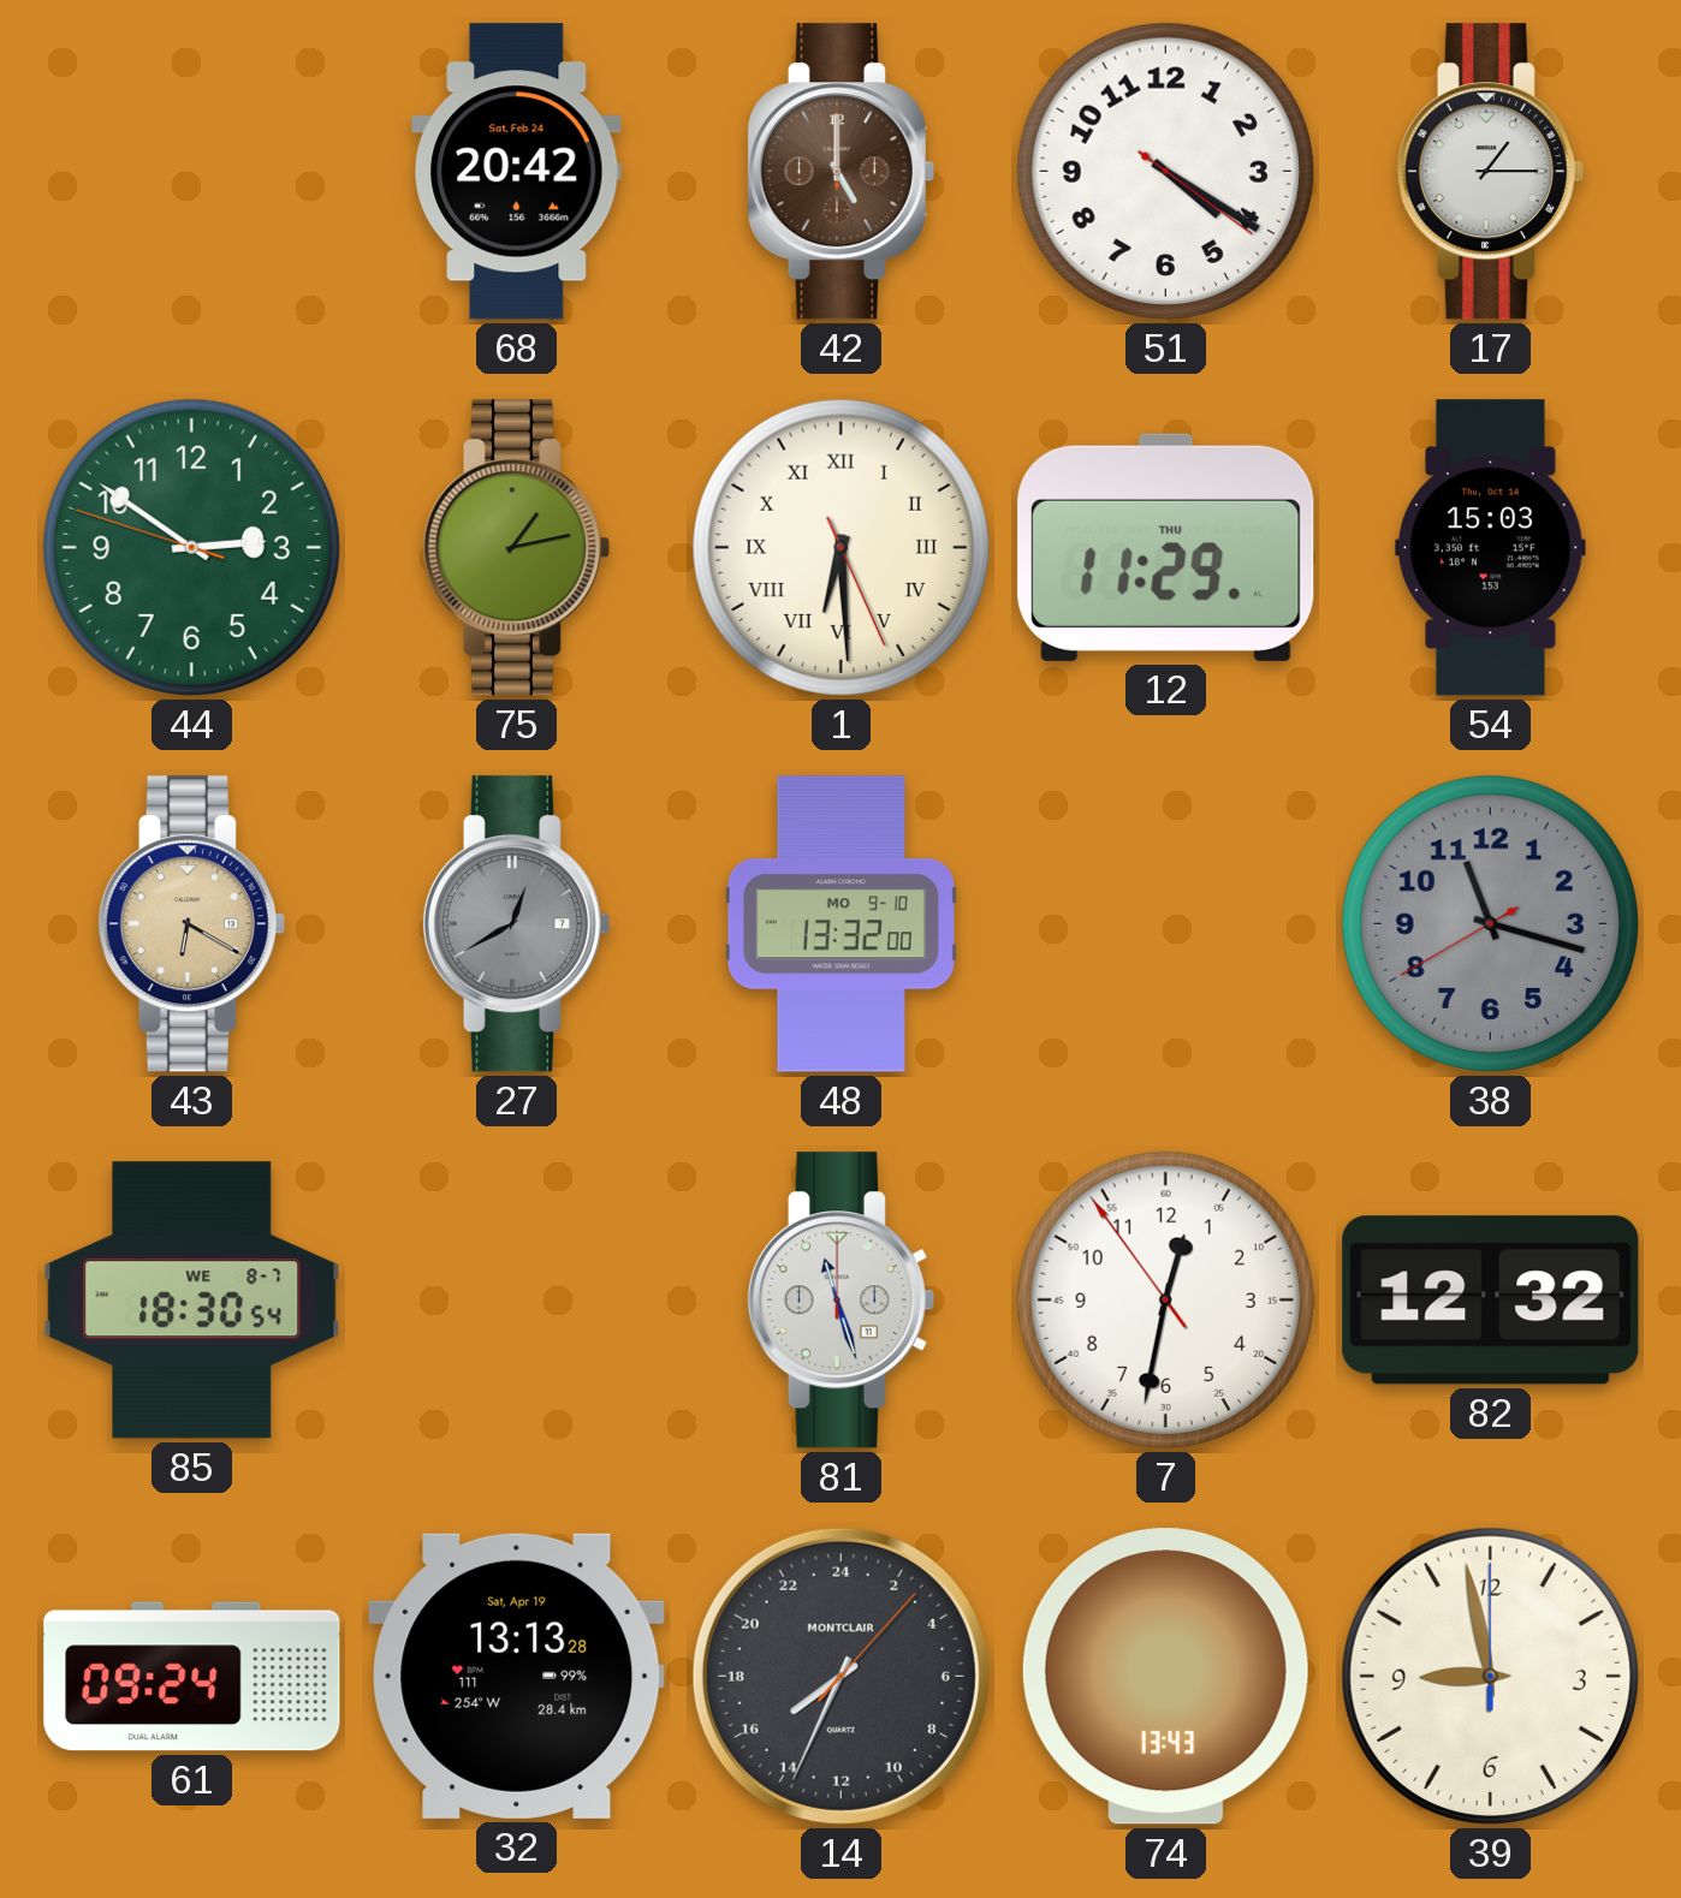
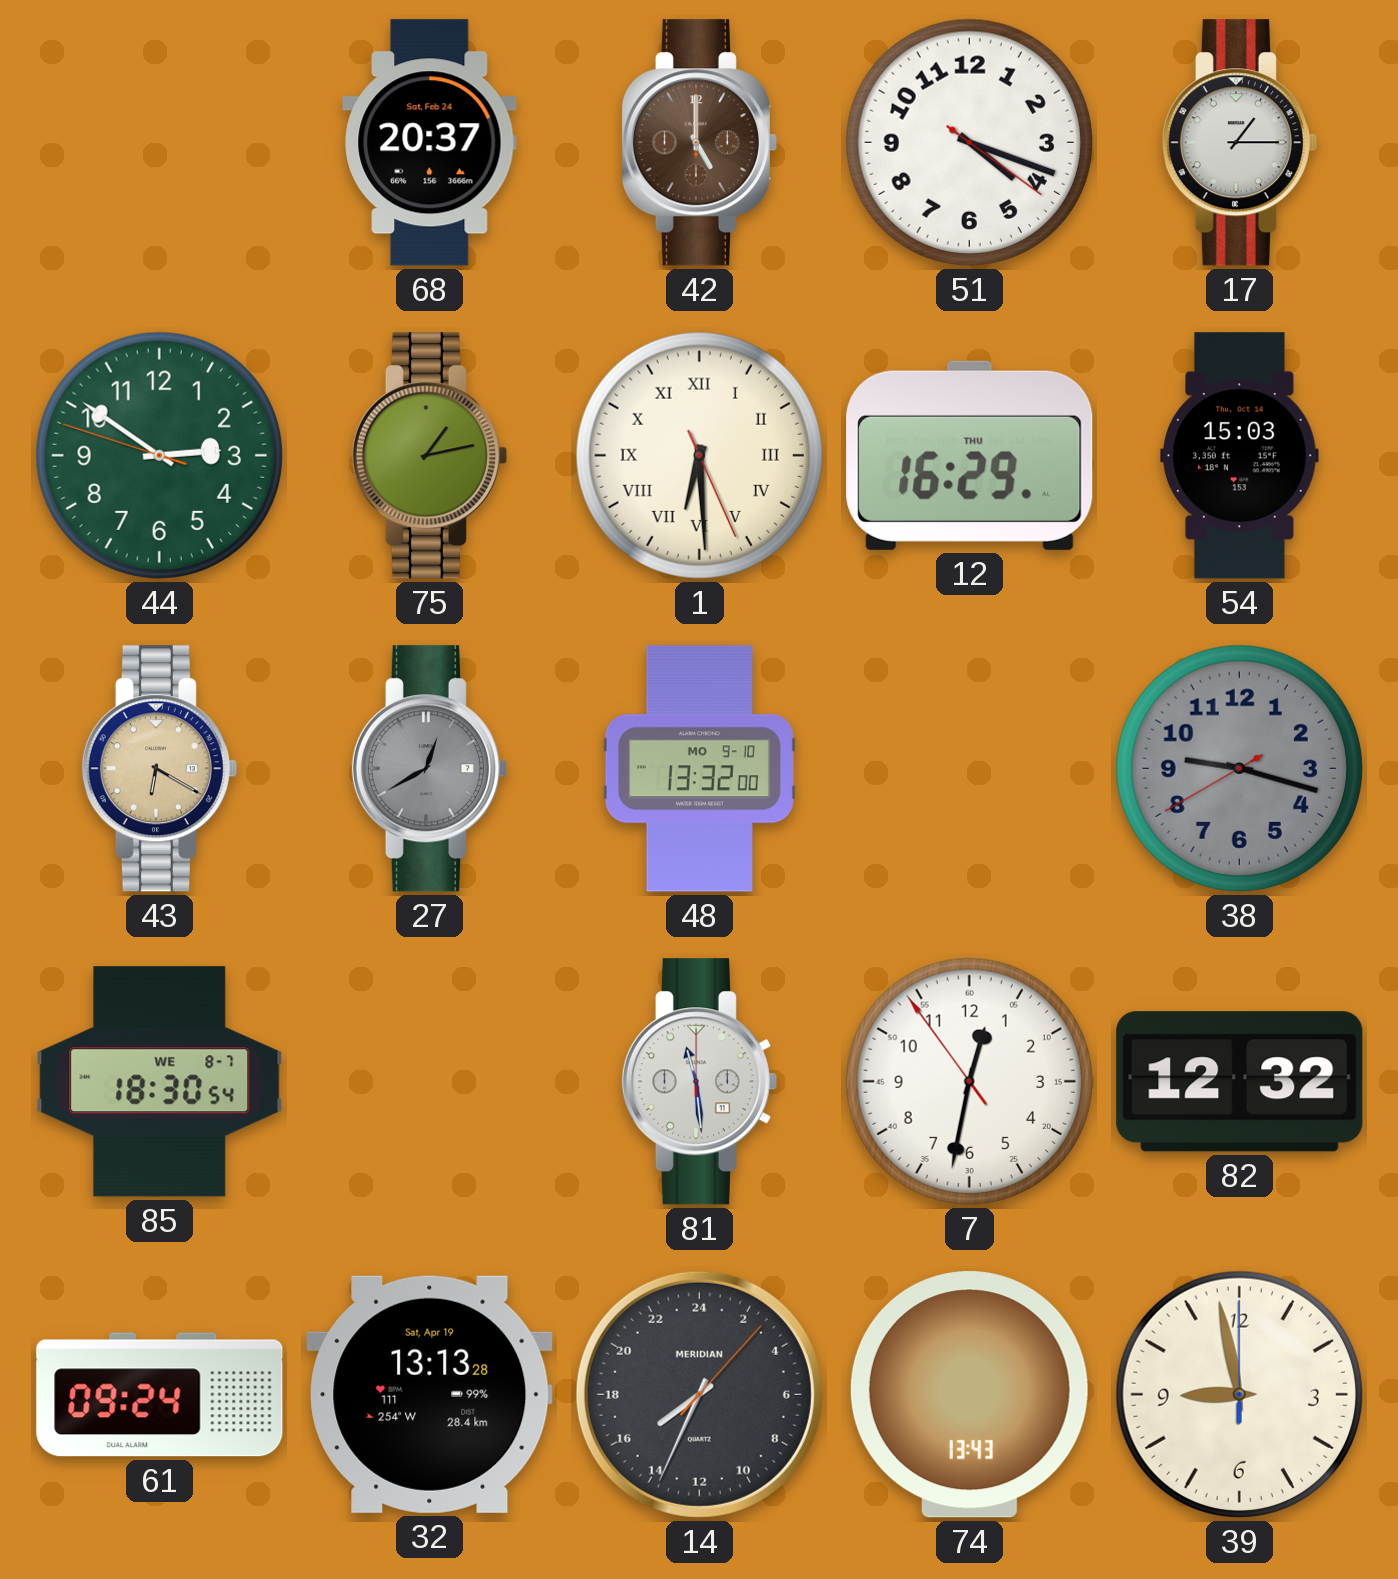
68: 20:42 -> 20:37
51: 4:20 -> 4:18
12: 11:29 -> 16:29
38: 11:17 -> 9:17
81: 11:27 -> 11:29
14 brand: MONTCLAIR -> MERIDIAN
